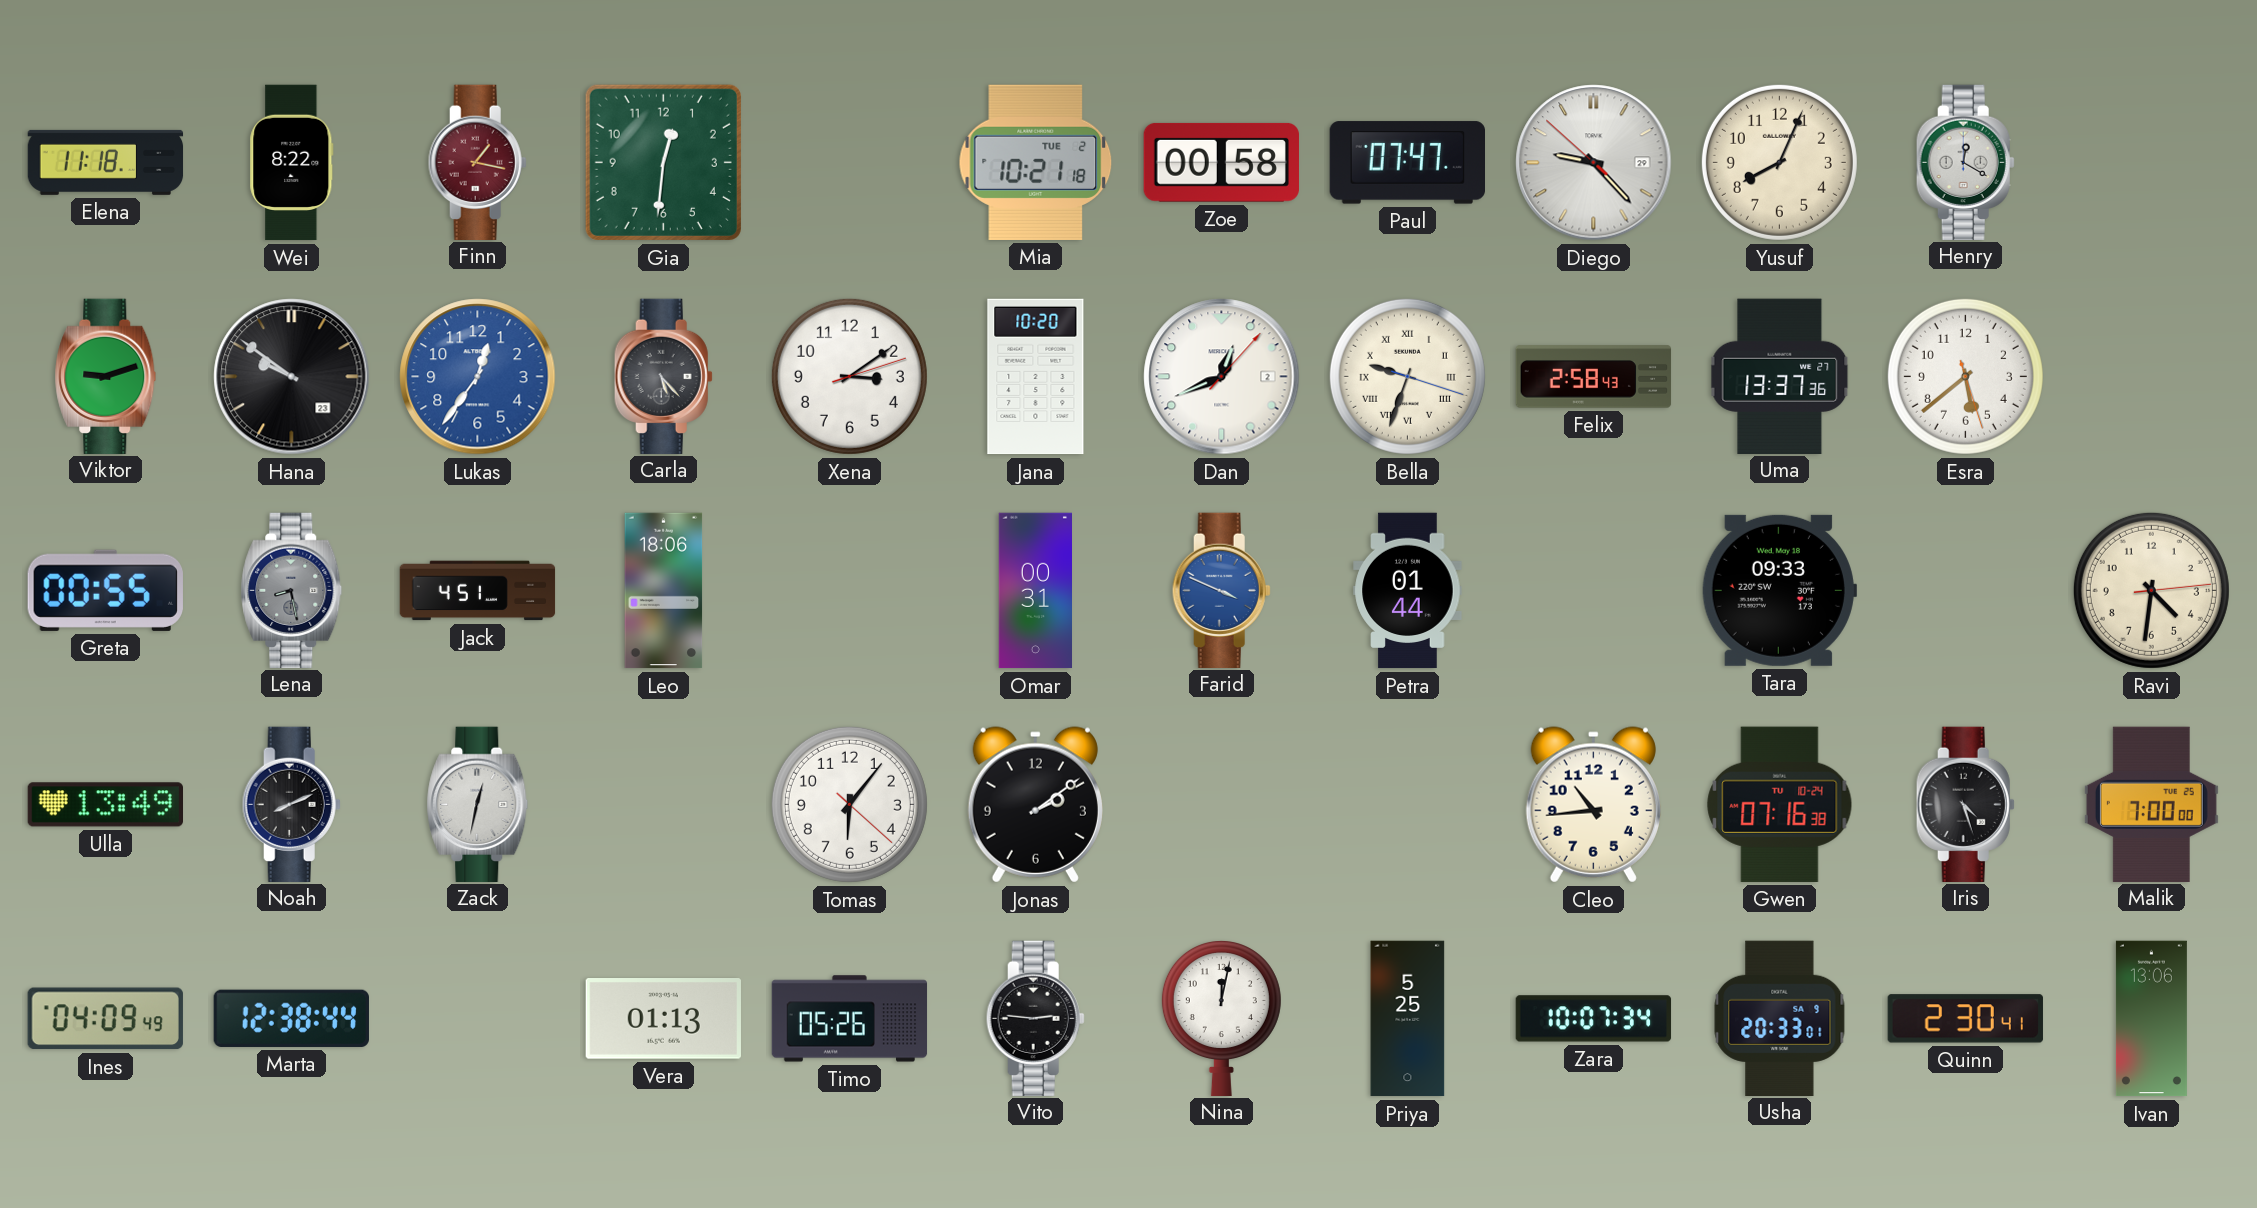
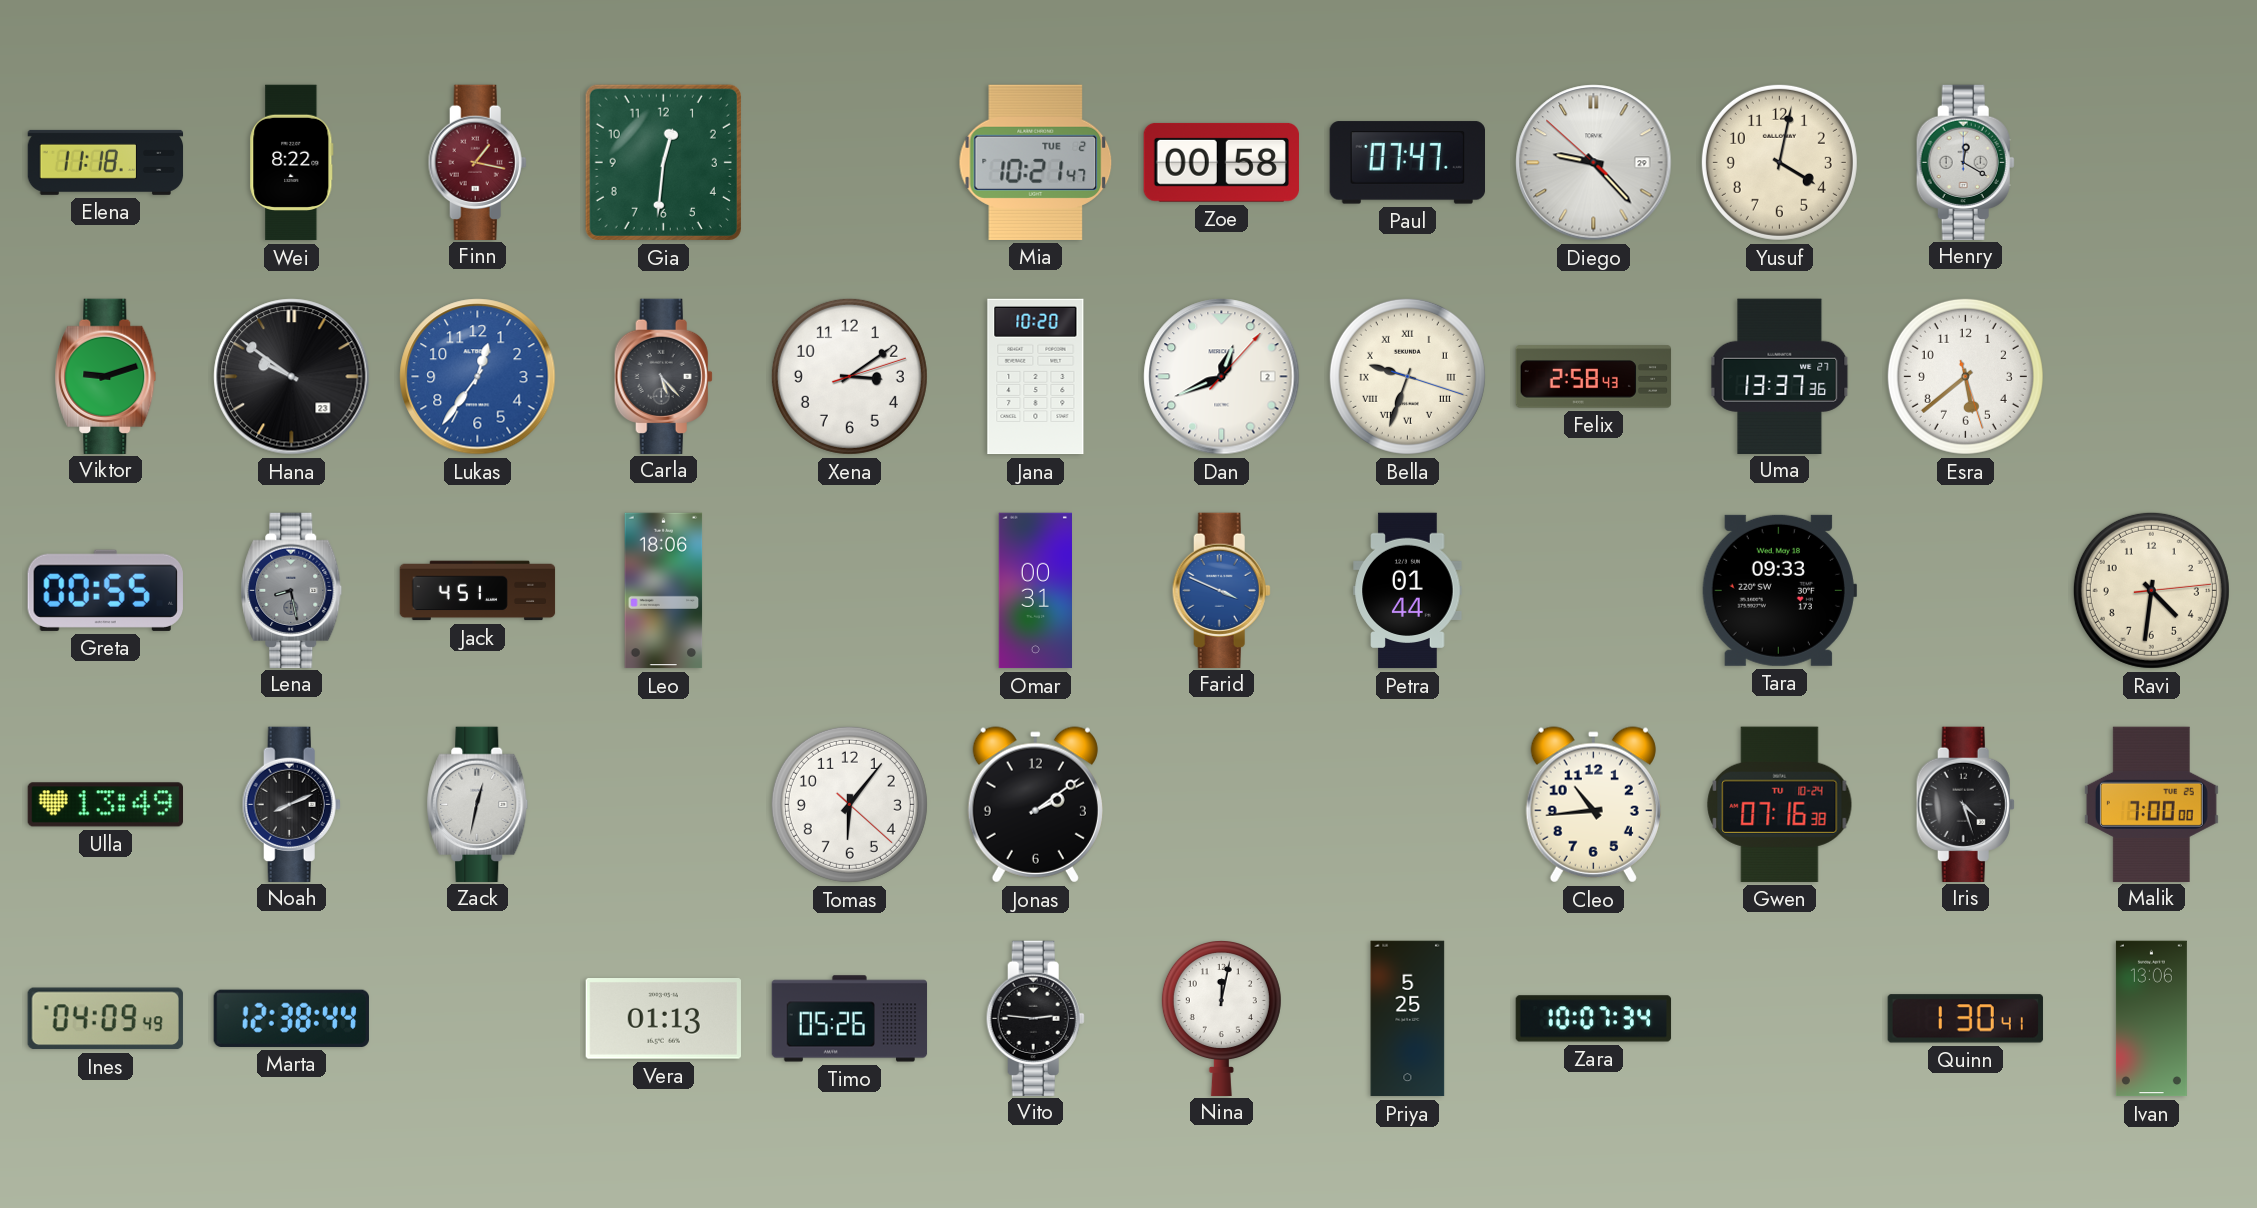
Mia: 10:21:18 -> 10:21:47
Yusuf: 8:04 -> 4:02
Usha: 20:33 -> none
Quinn: 2:30 -> 1:30
